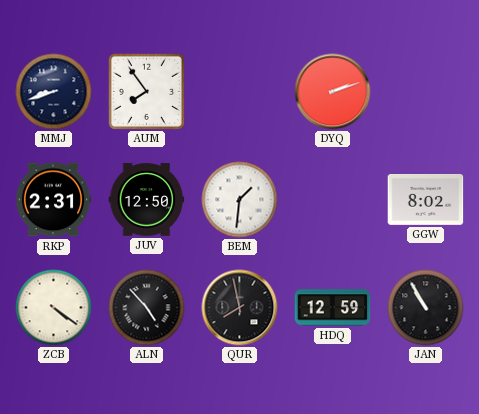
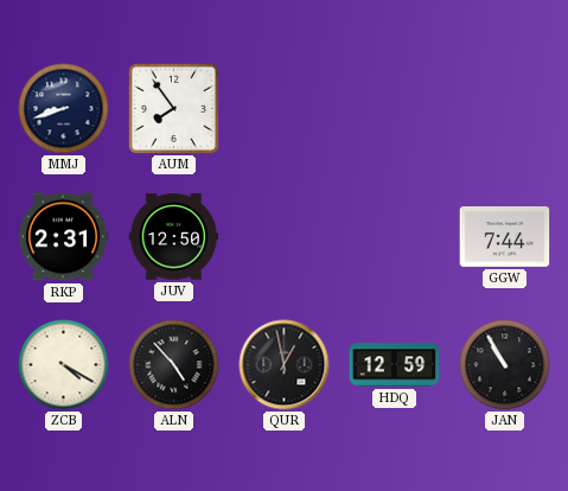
DYQ: 2:12 -> none
BEM: 1:31 -> none
GGW: 8:02 -> 7:44
ZCB: 4:21 -> 4:20
QUR: 7:58 -> 12:58
